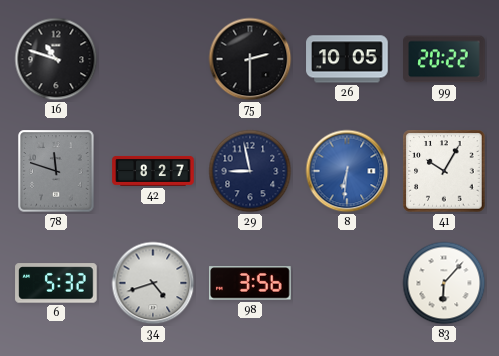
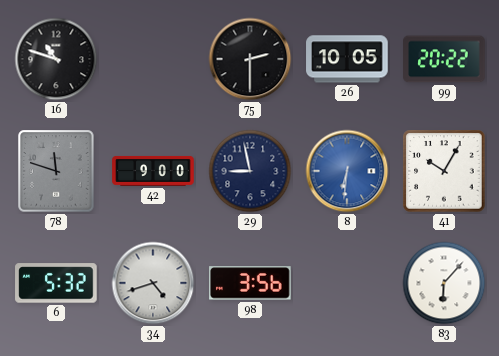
42: 8:27 -> 9:00
